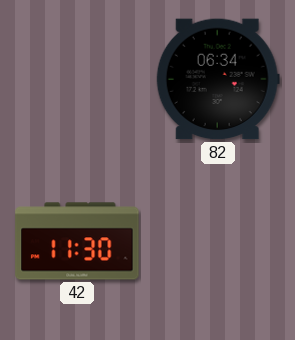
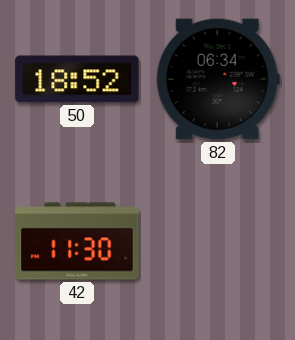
50: none -> 18:52
